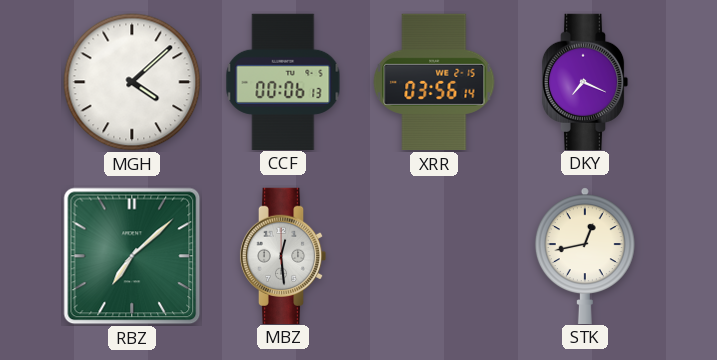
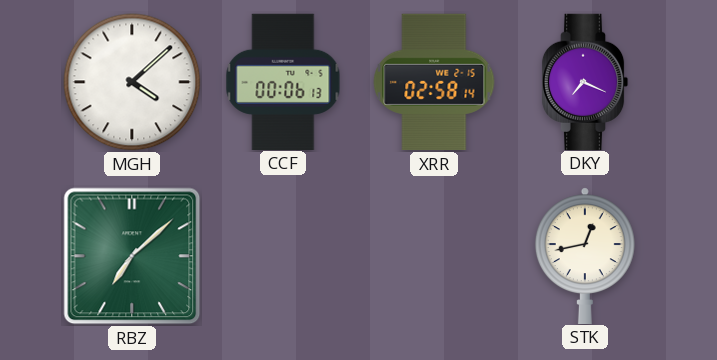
XRR: 03:56 -> 02:58
MBZ: 12:29 -> none
